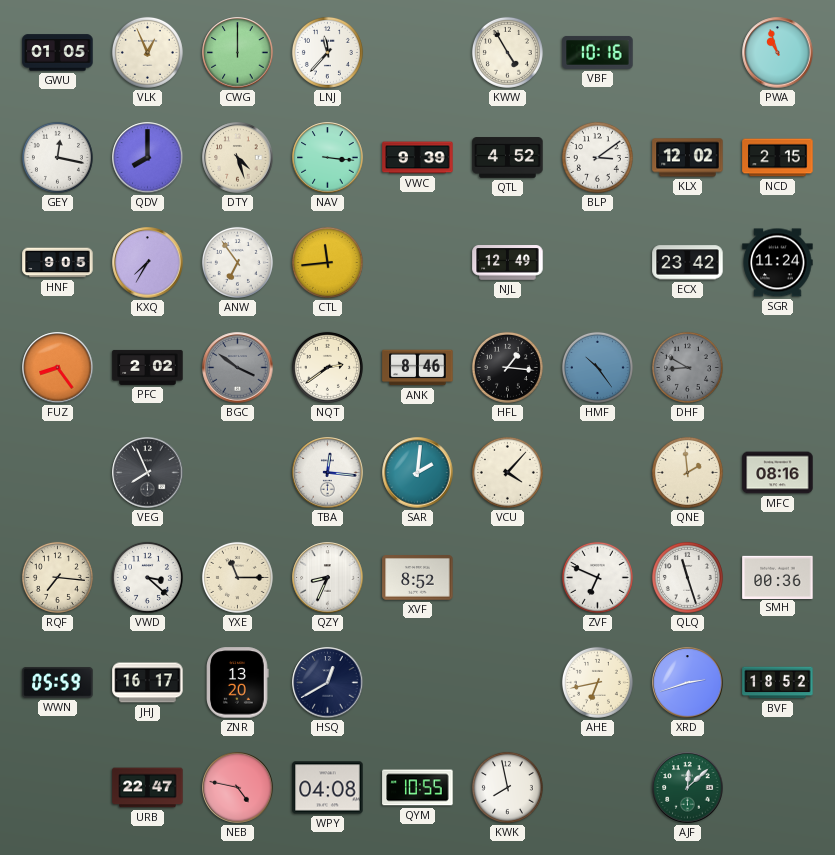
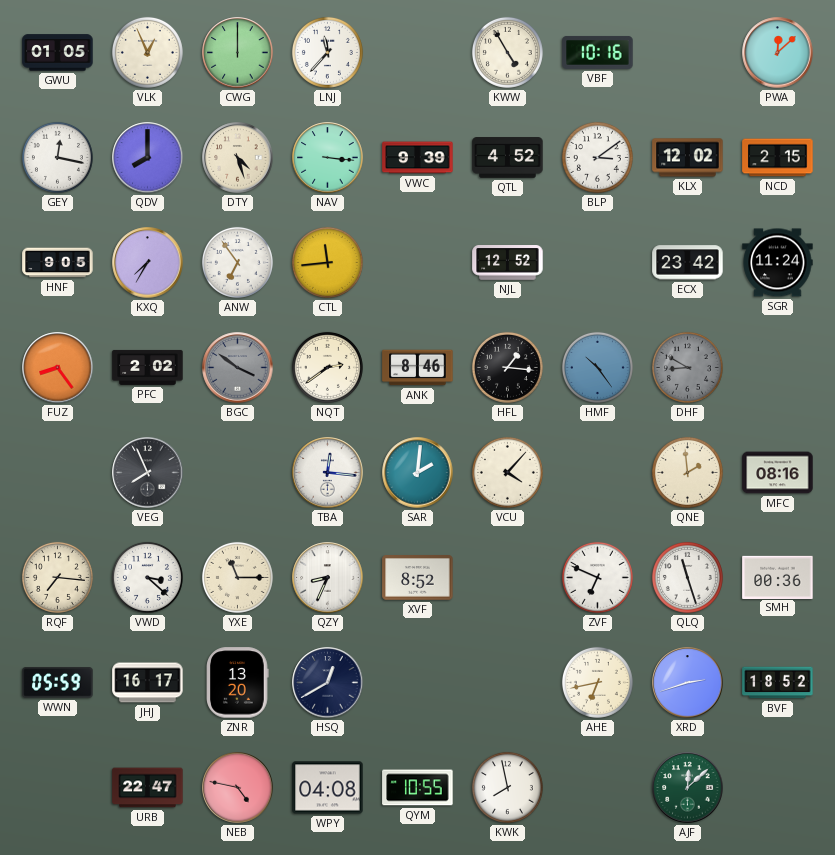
PWA: 10:57 -> 12:08
NJL: 12:49 -> 12:52
